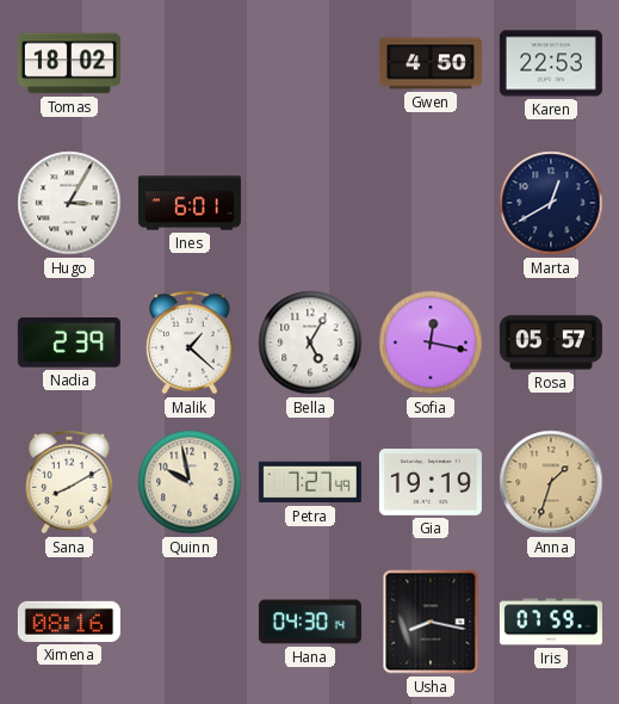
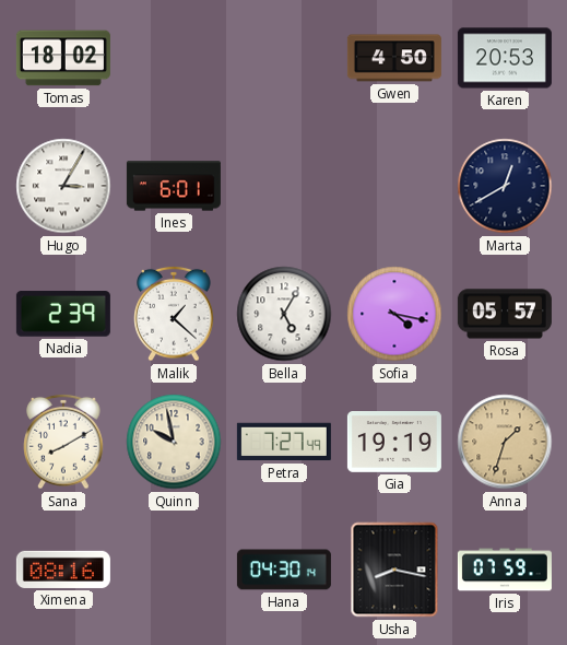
Karen: 22:53 -> 20:53
Sofia: 12:17 -> 4:17
